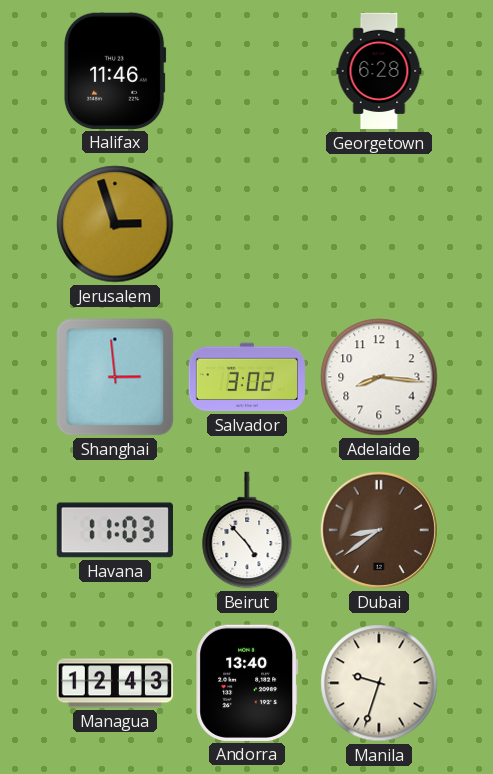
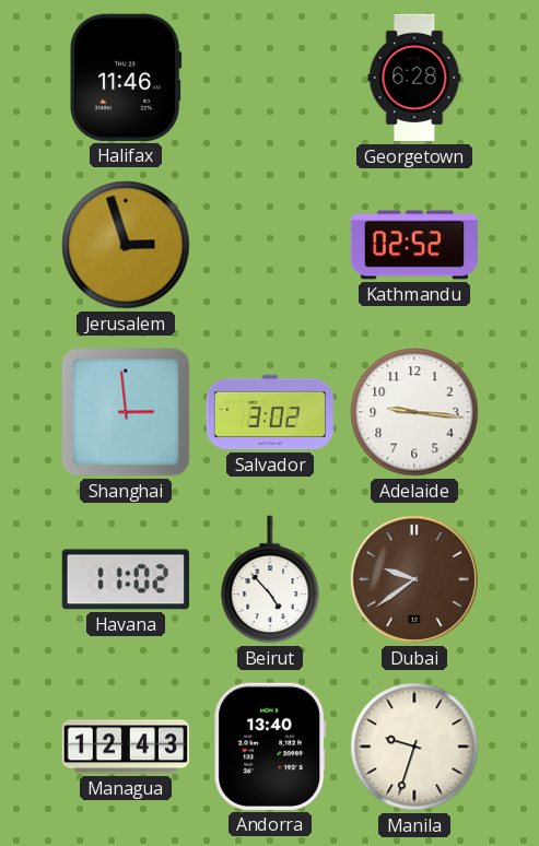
Kathmandu: none -> 02:52
Adelaide: 8:16 -> 9:16
Havana: 11:03 -> 11:02
Dubai: 8:39 -> 9:39
